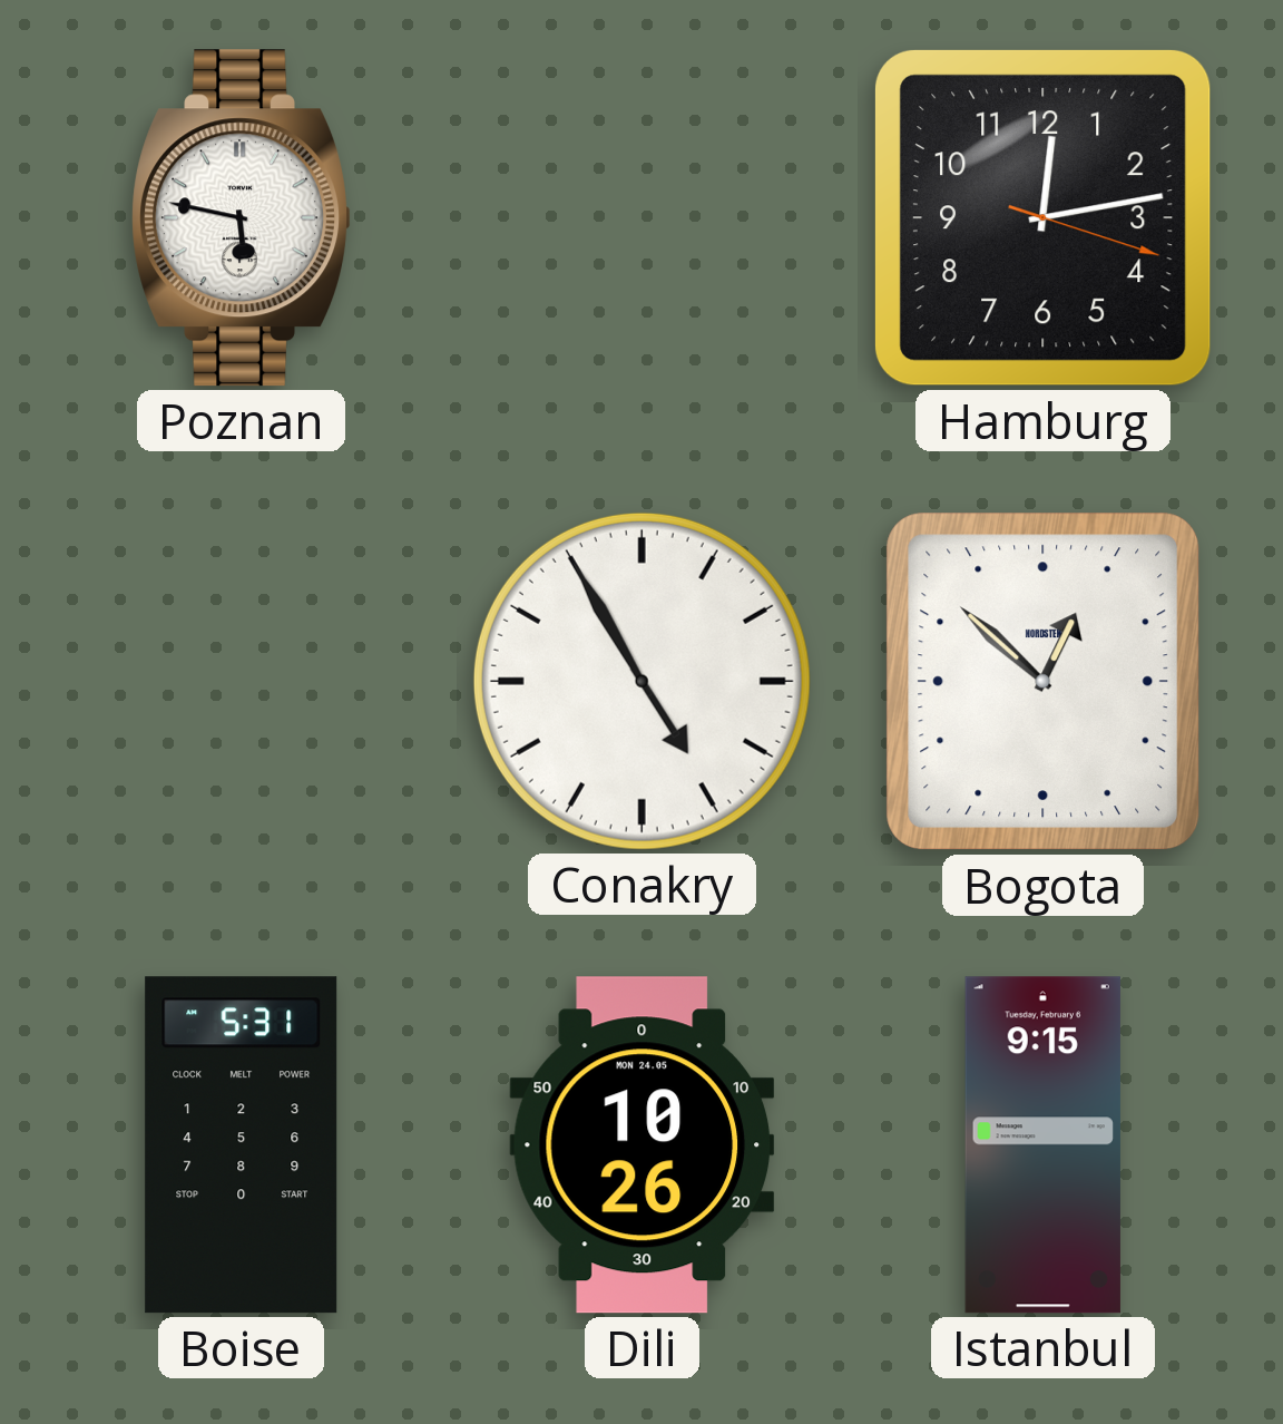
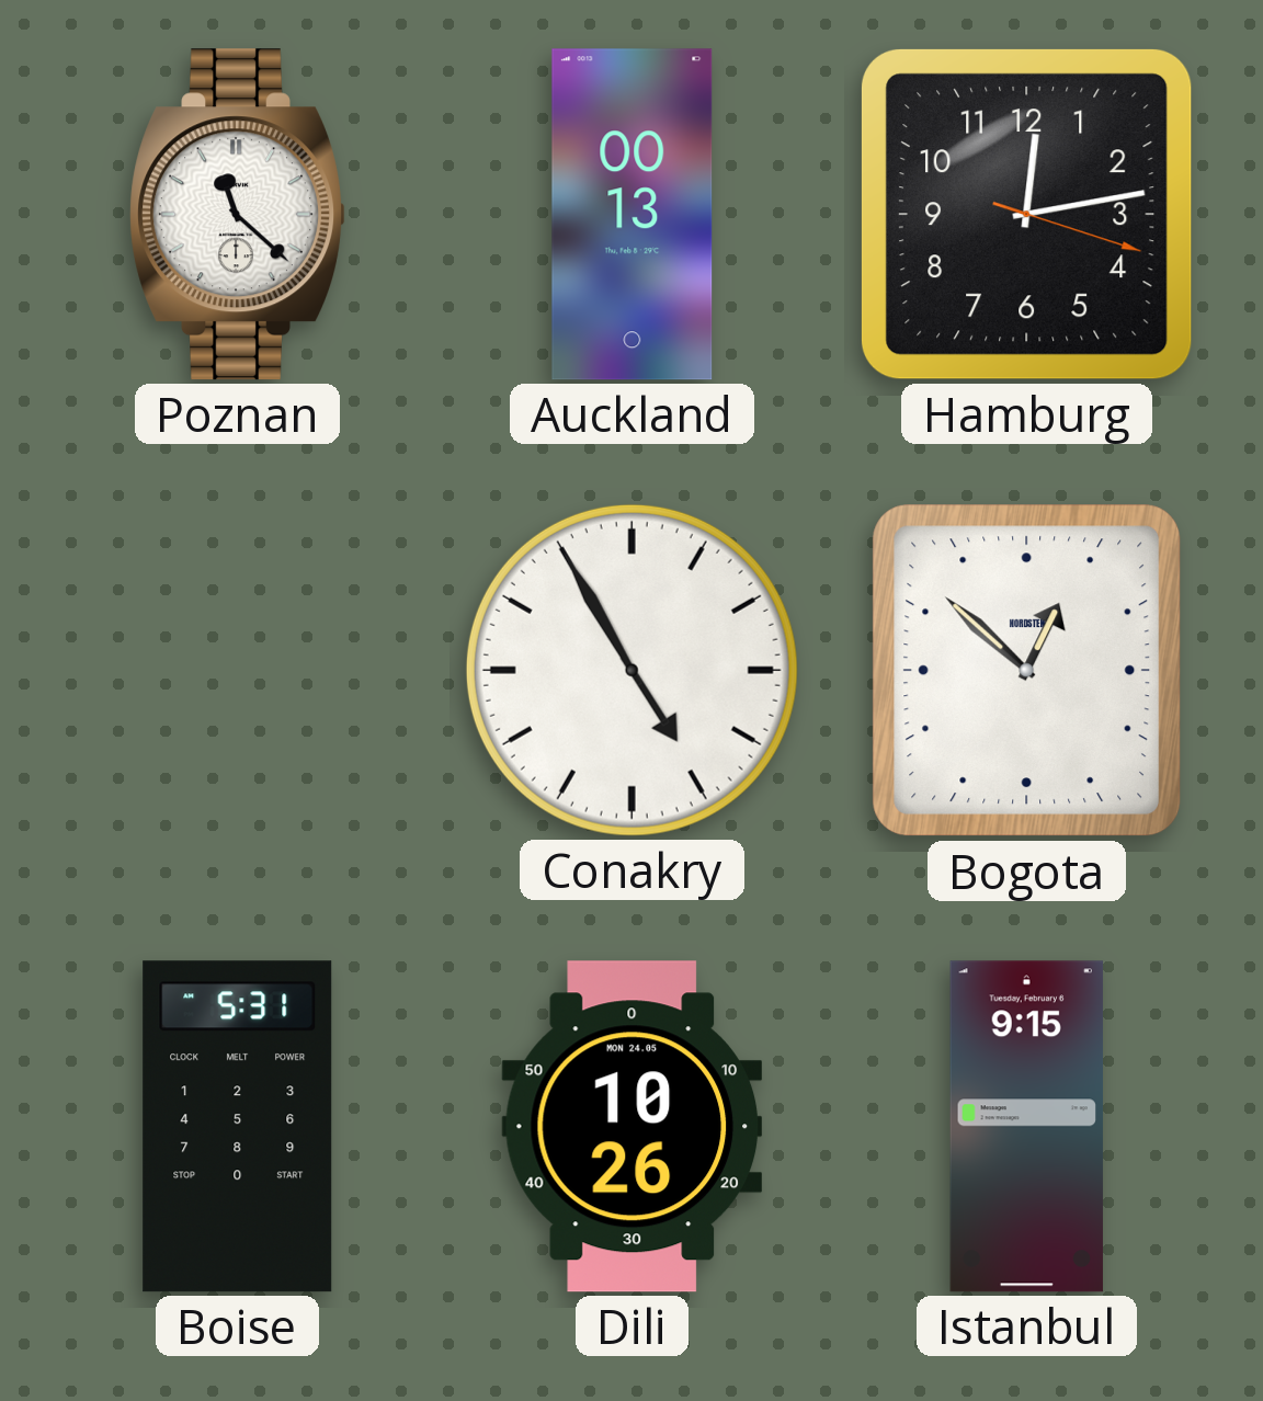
Poznan: 5:47 -> 11:22
Auckland: none -> 00:13
